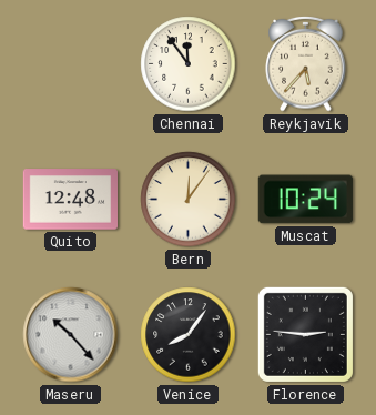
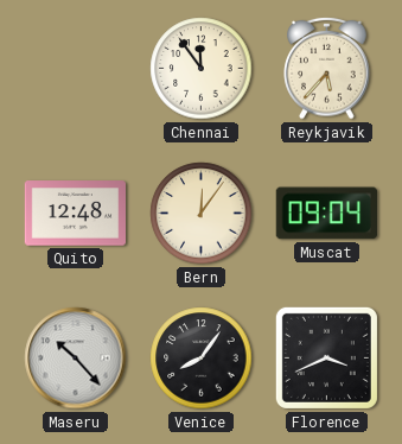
Muscat: 10:24 -> 09:04
Florence: 2:46 -> 3:41
